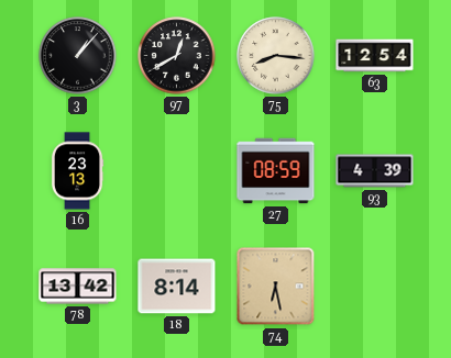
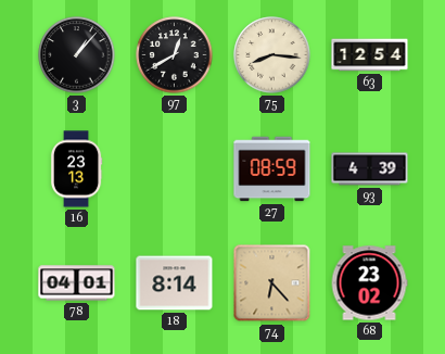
78: 13:42 -> 04:01
74: 6:28 -> 6:23
68: none -> 23:02
